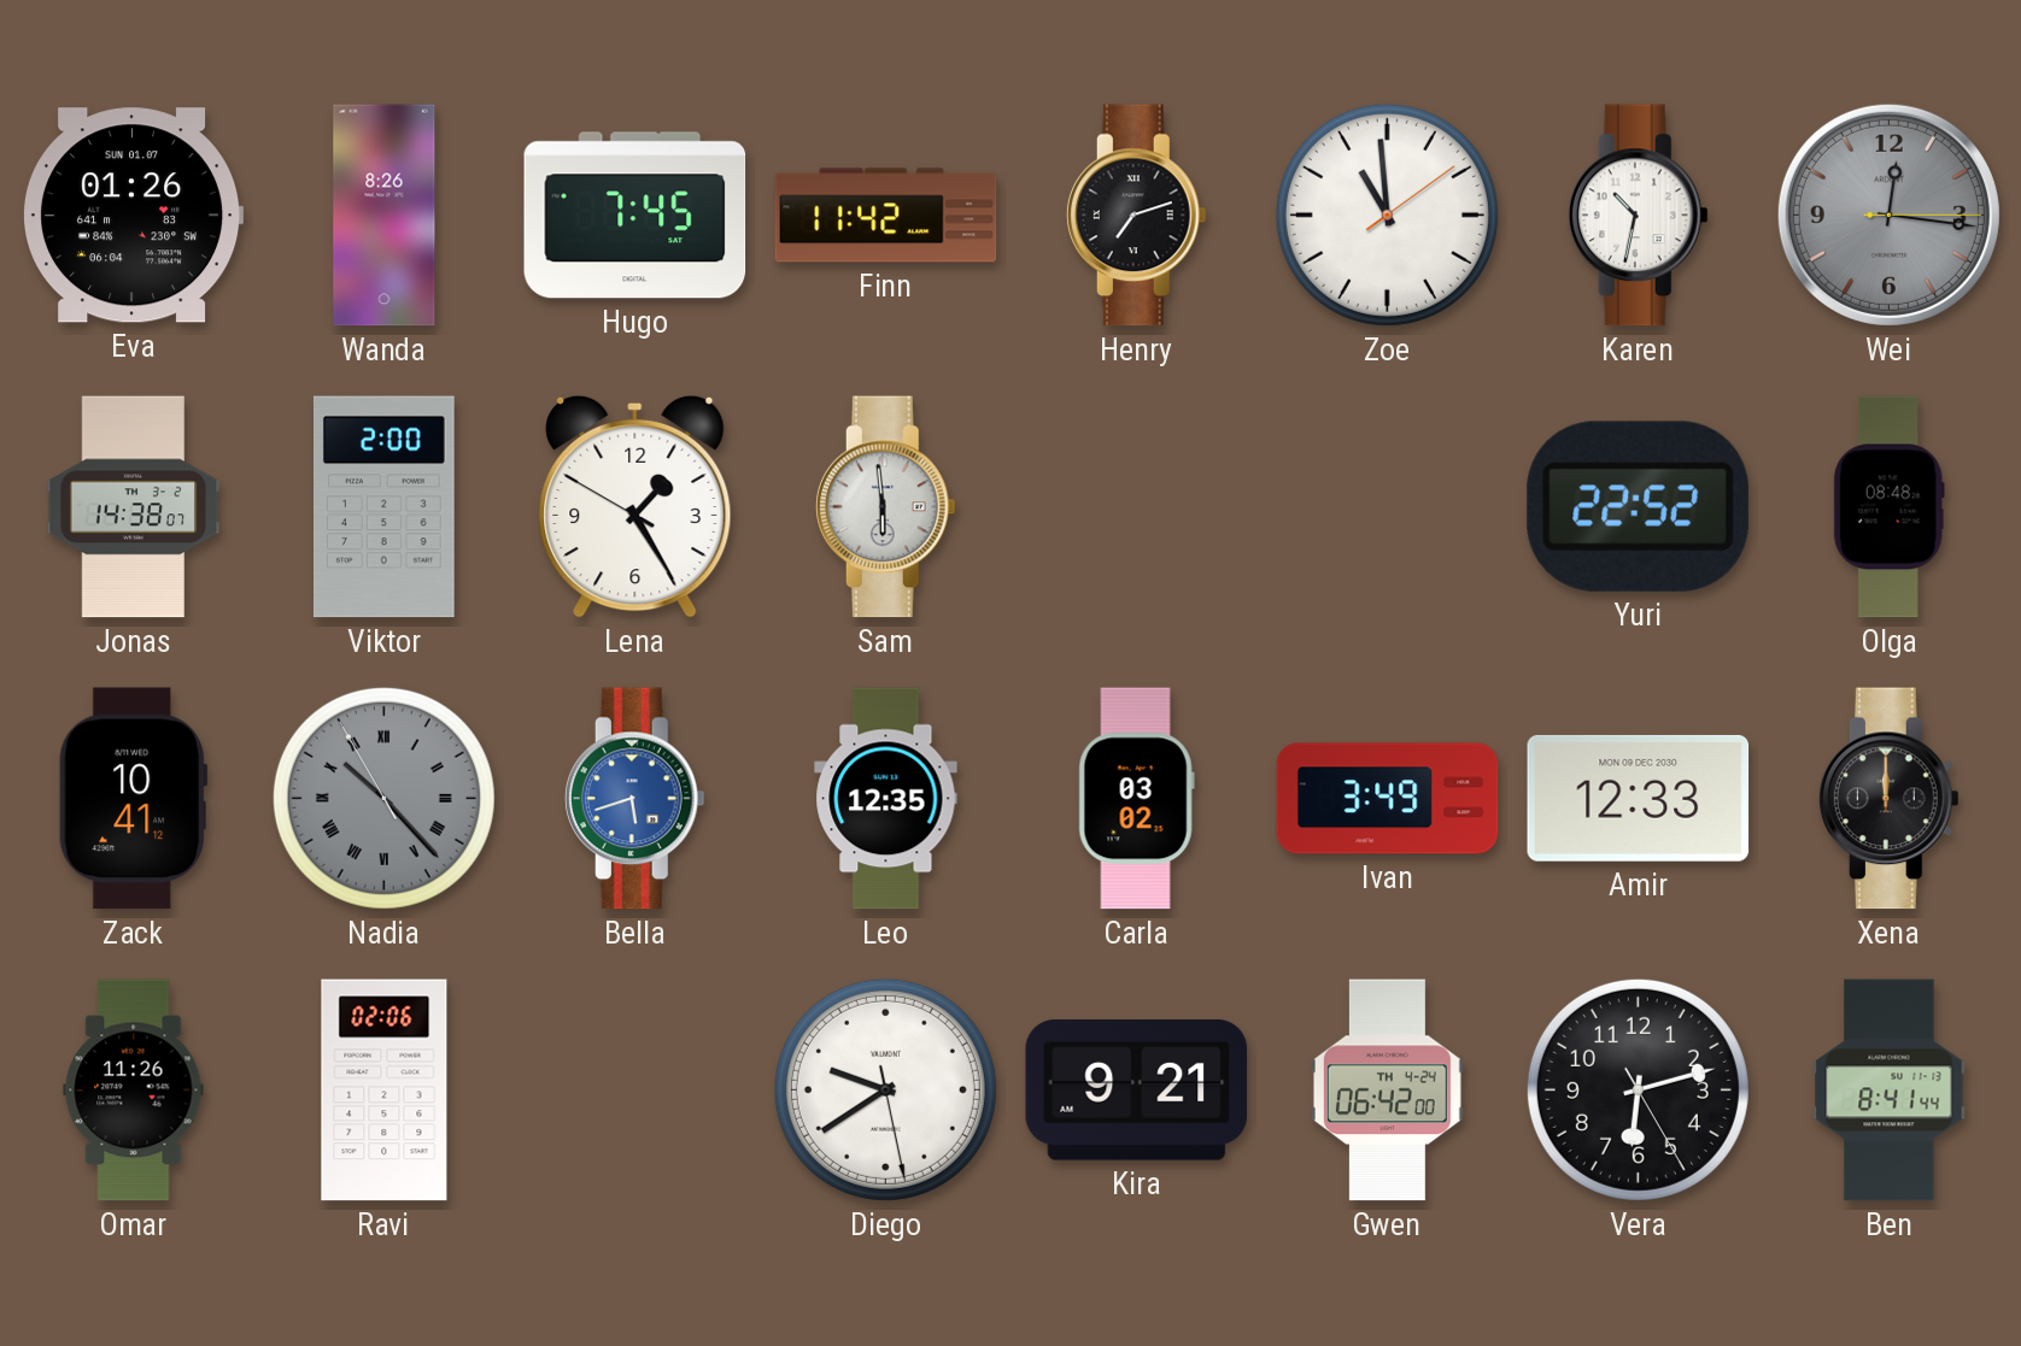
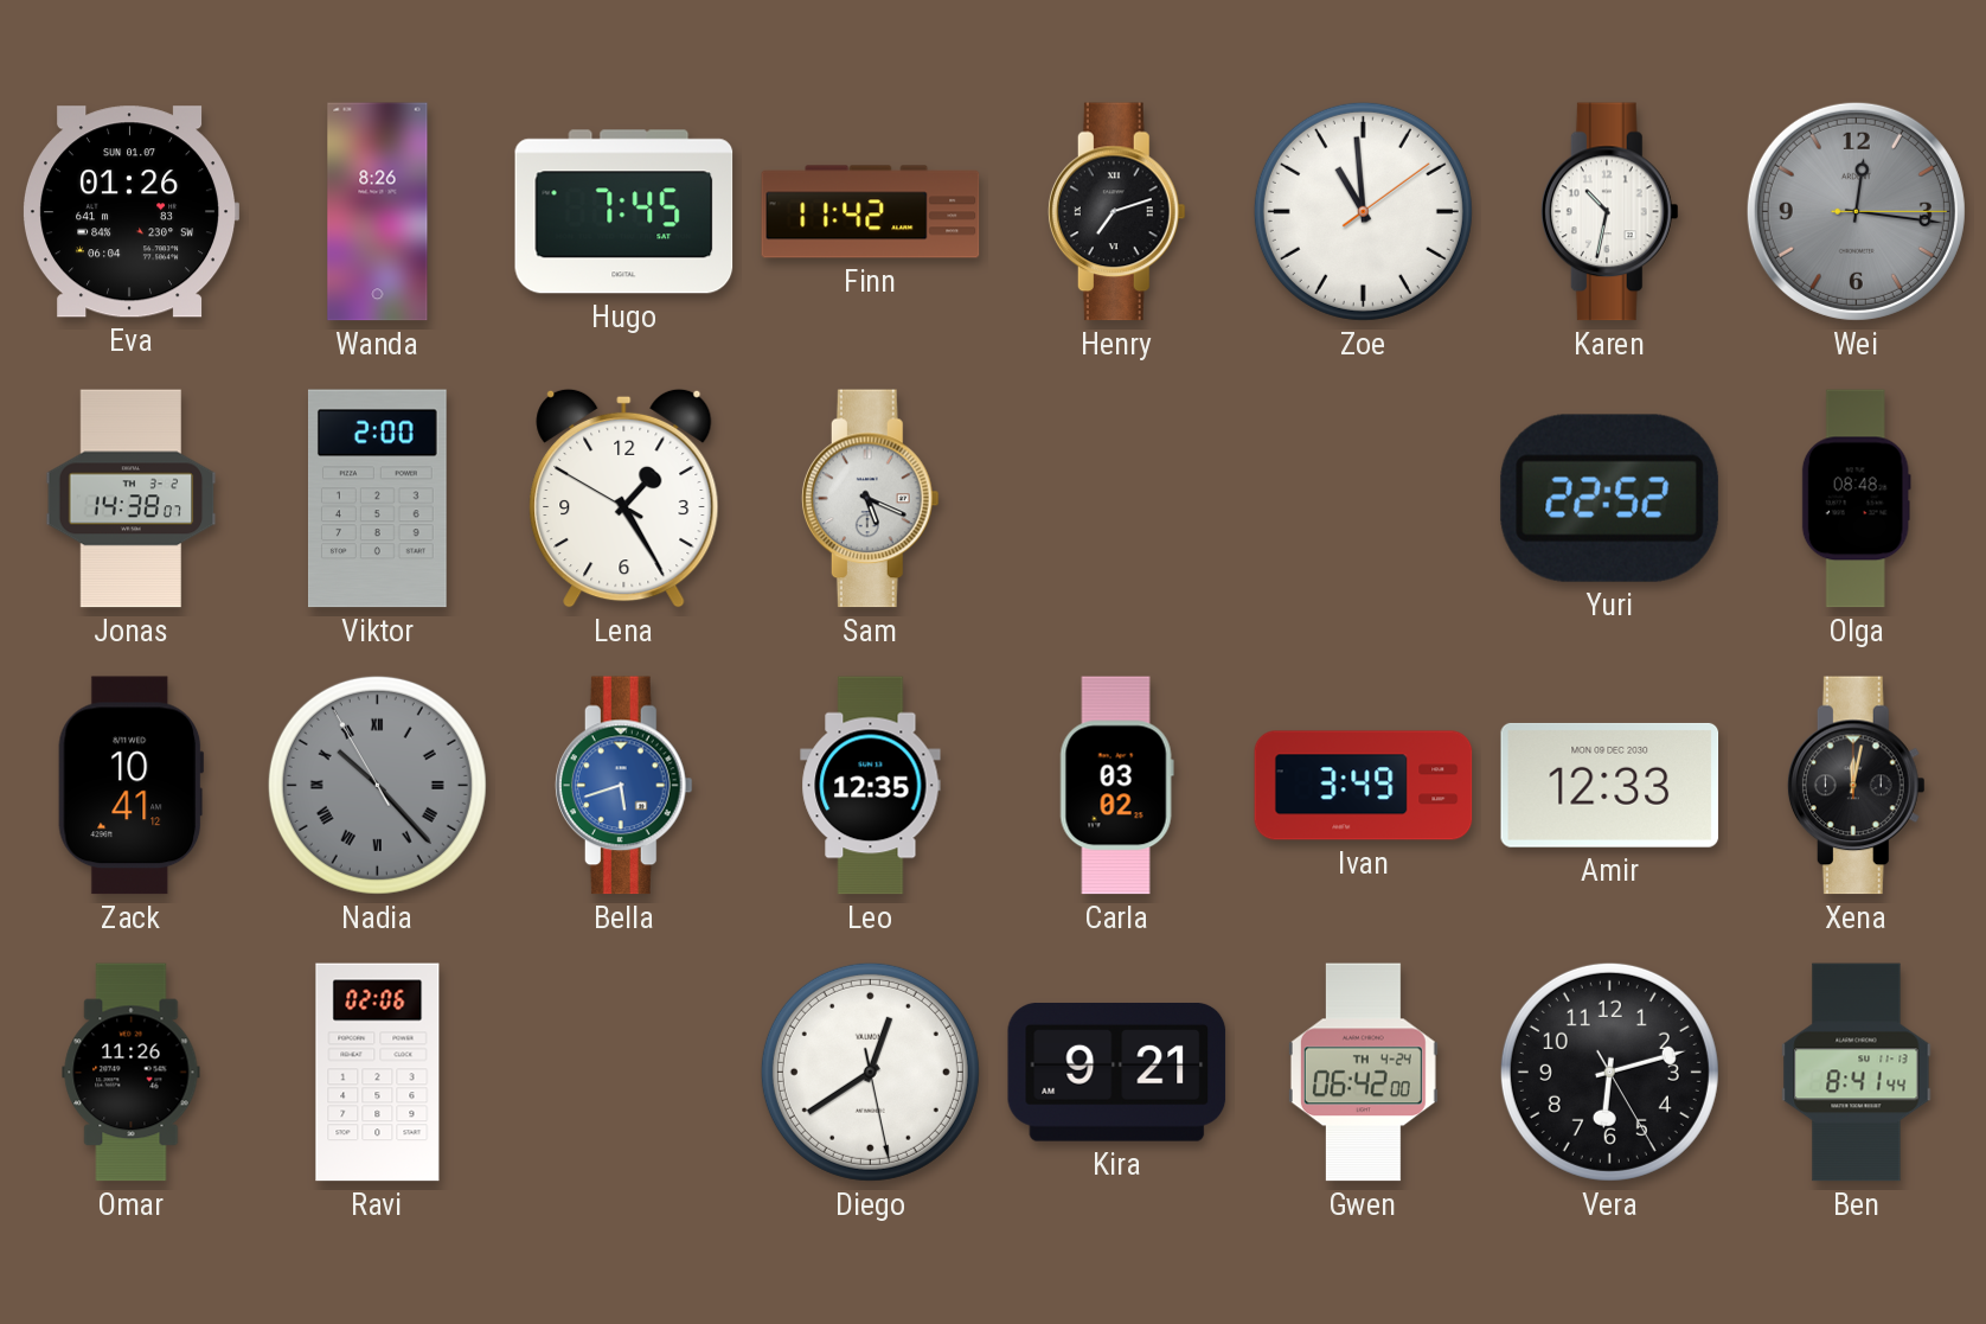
Sam: 5:59 -> 5:19
Xena: 12:00 -> 12:02
Diego: 9:39 -> 12:39
